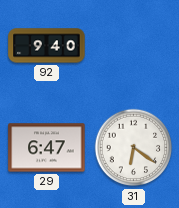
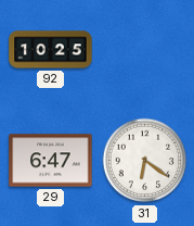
92: 9:40 -> 10:25
